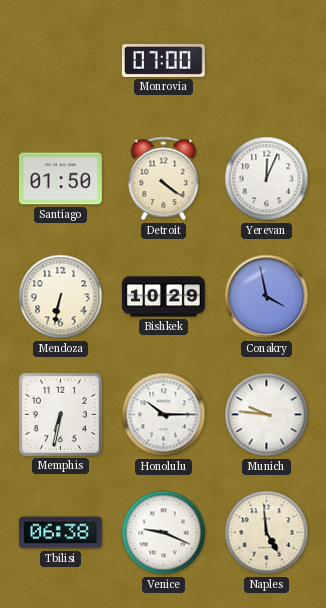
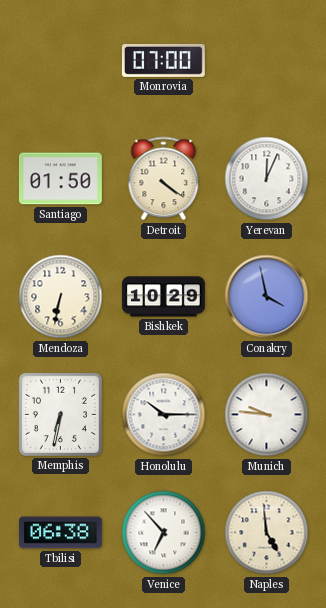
Venice: 9:19 -> 6:53
